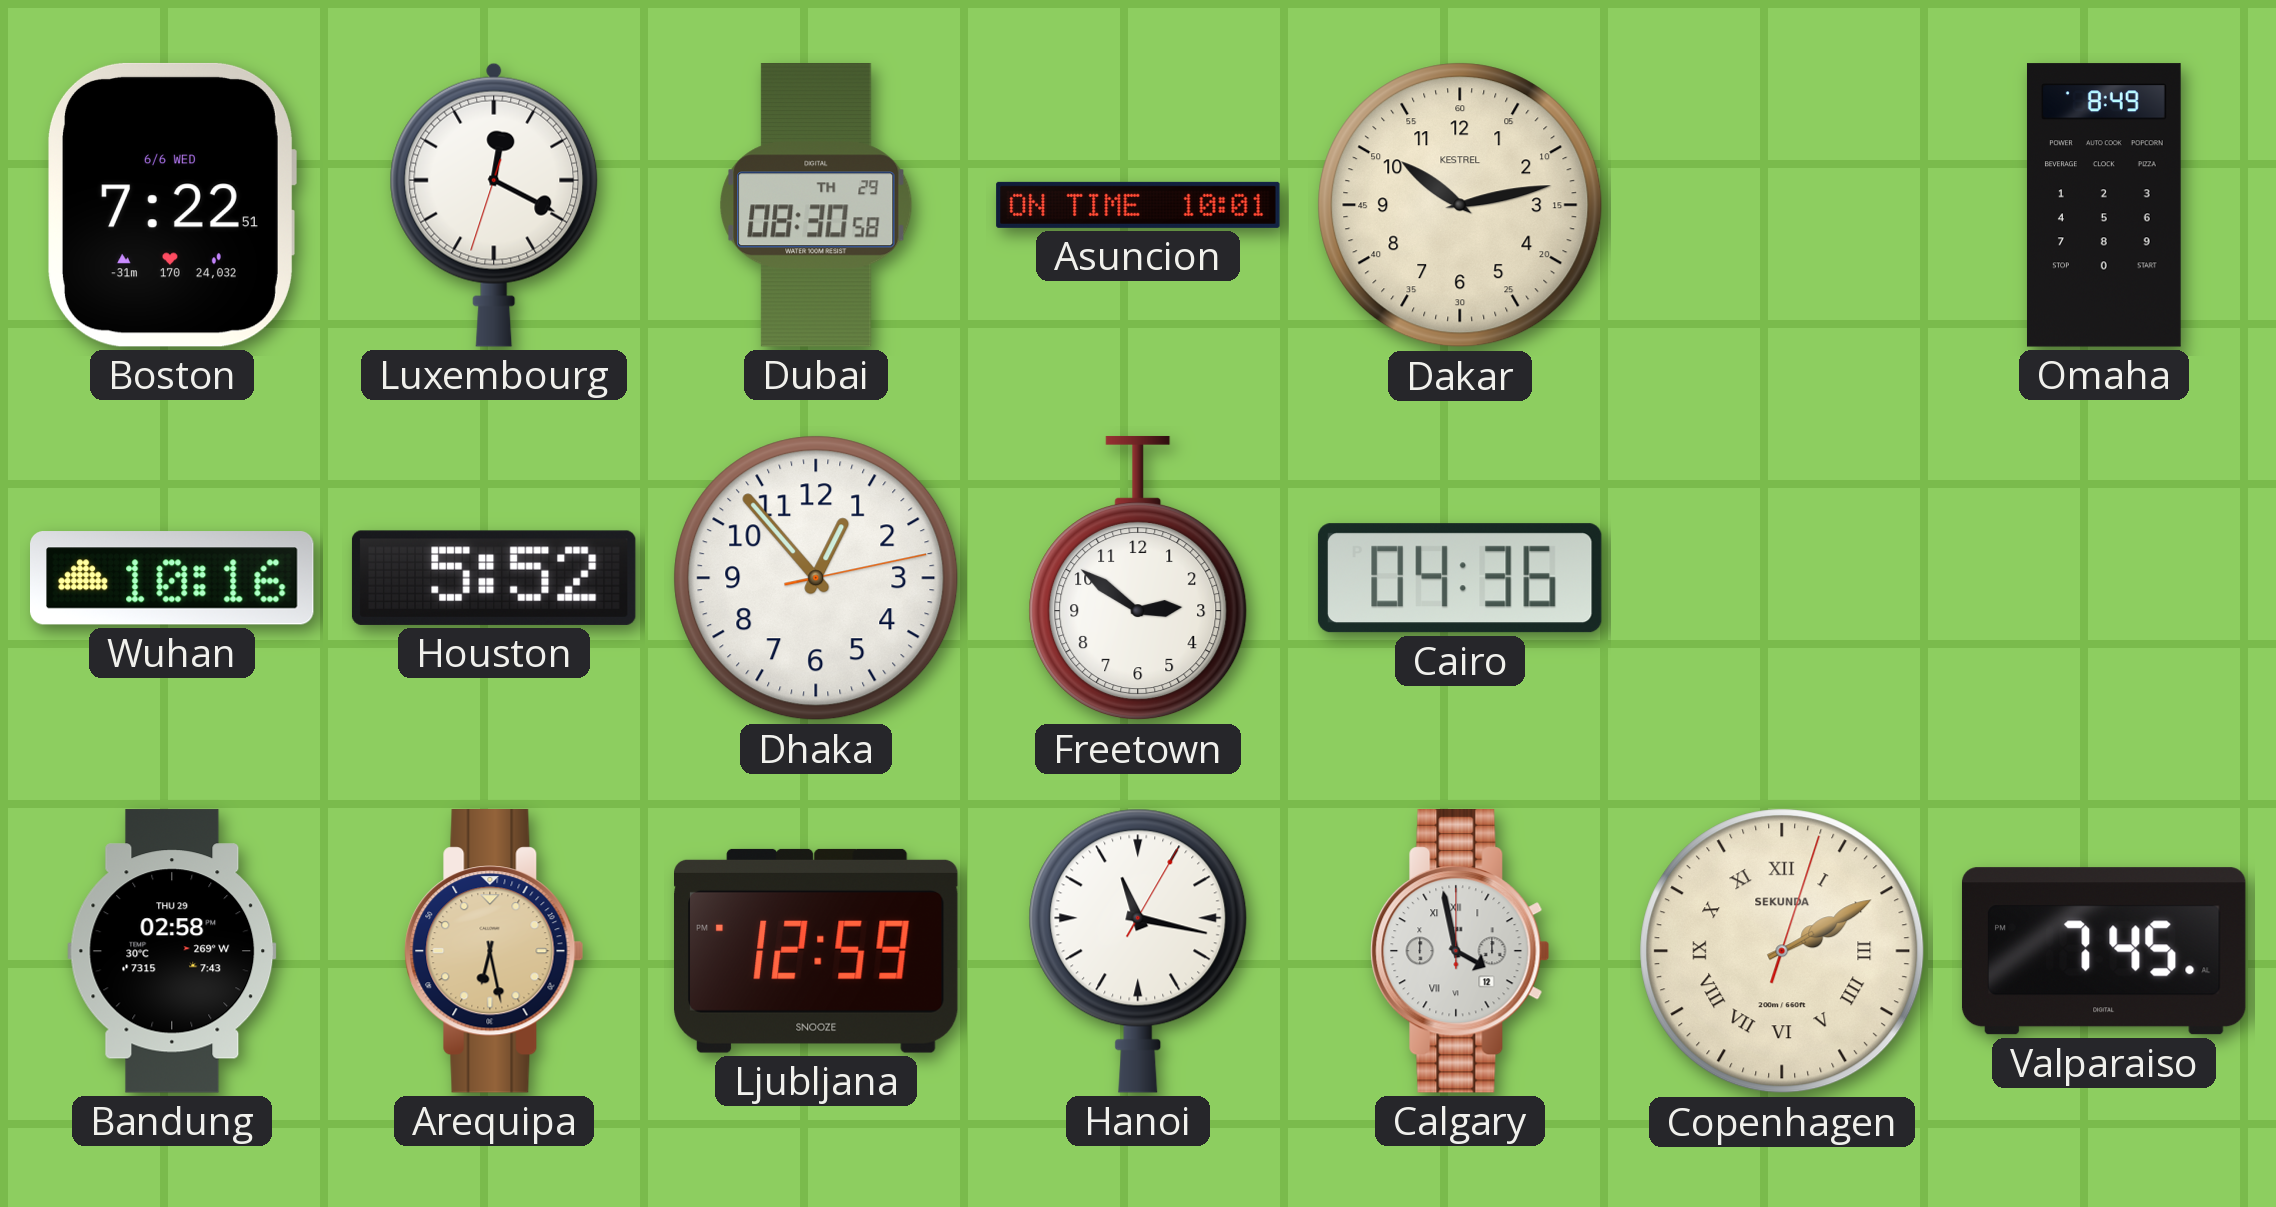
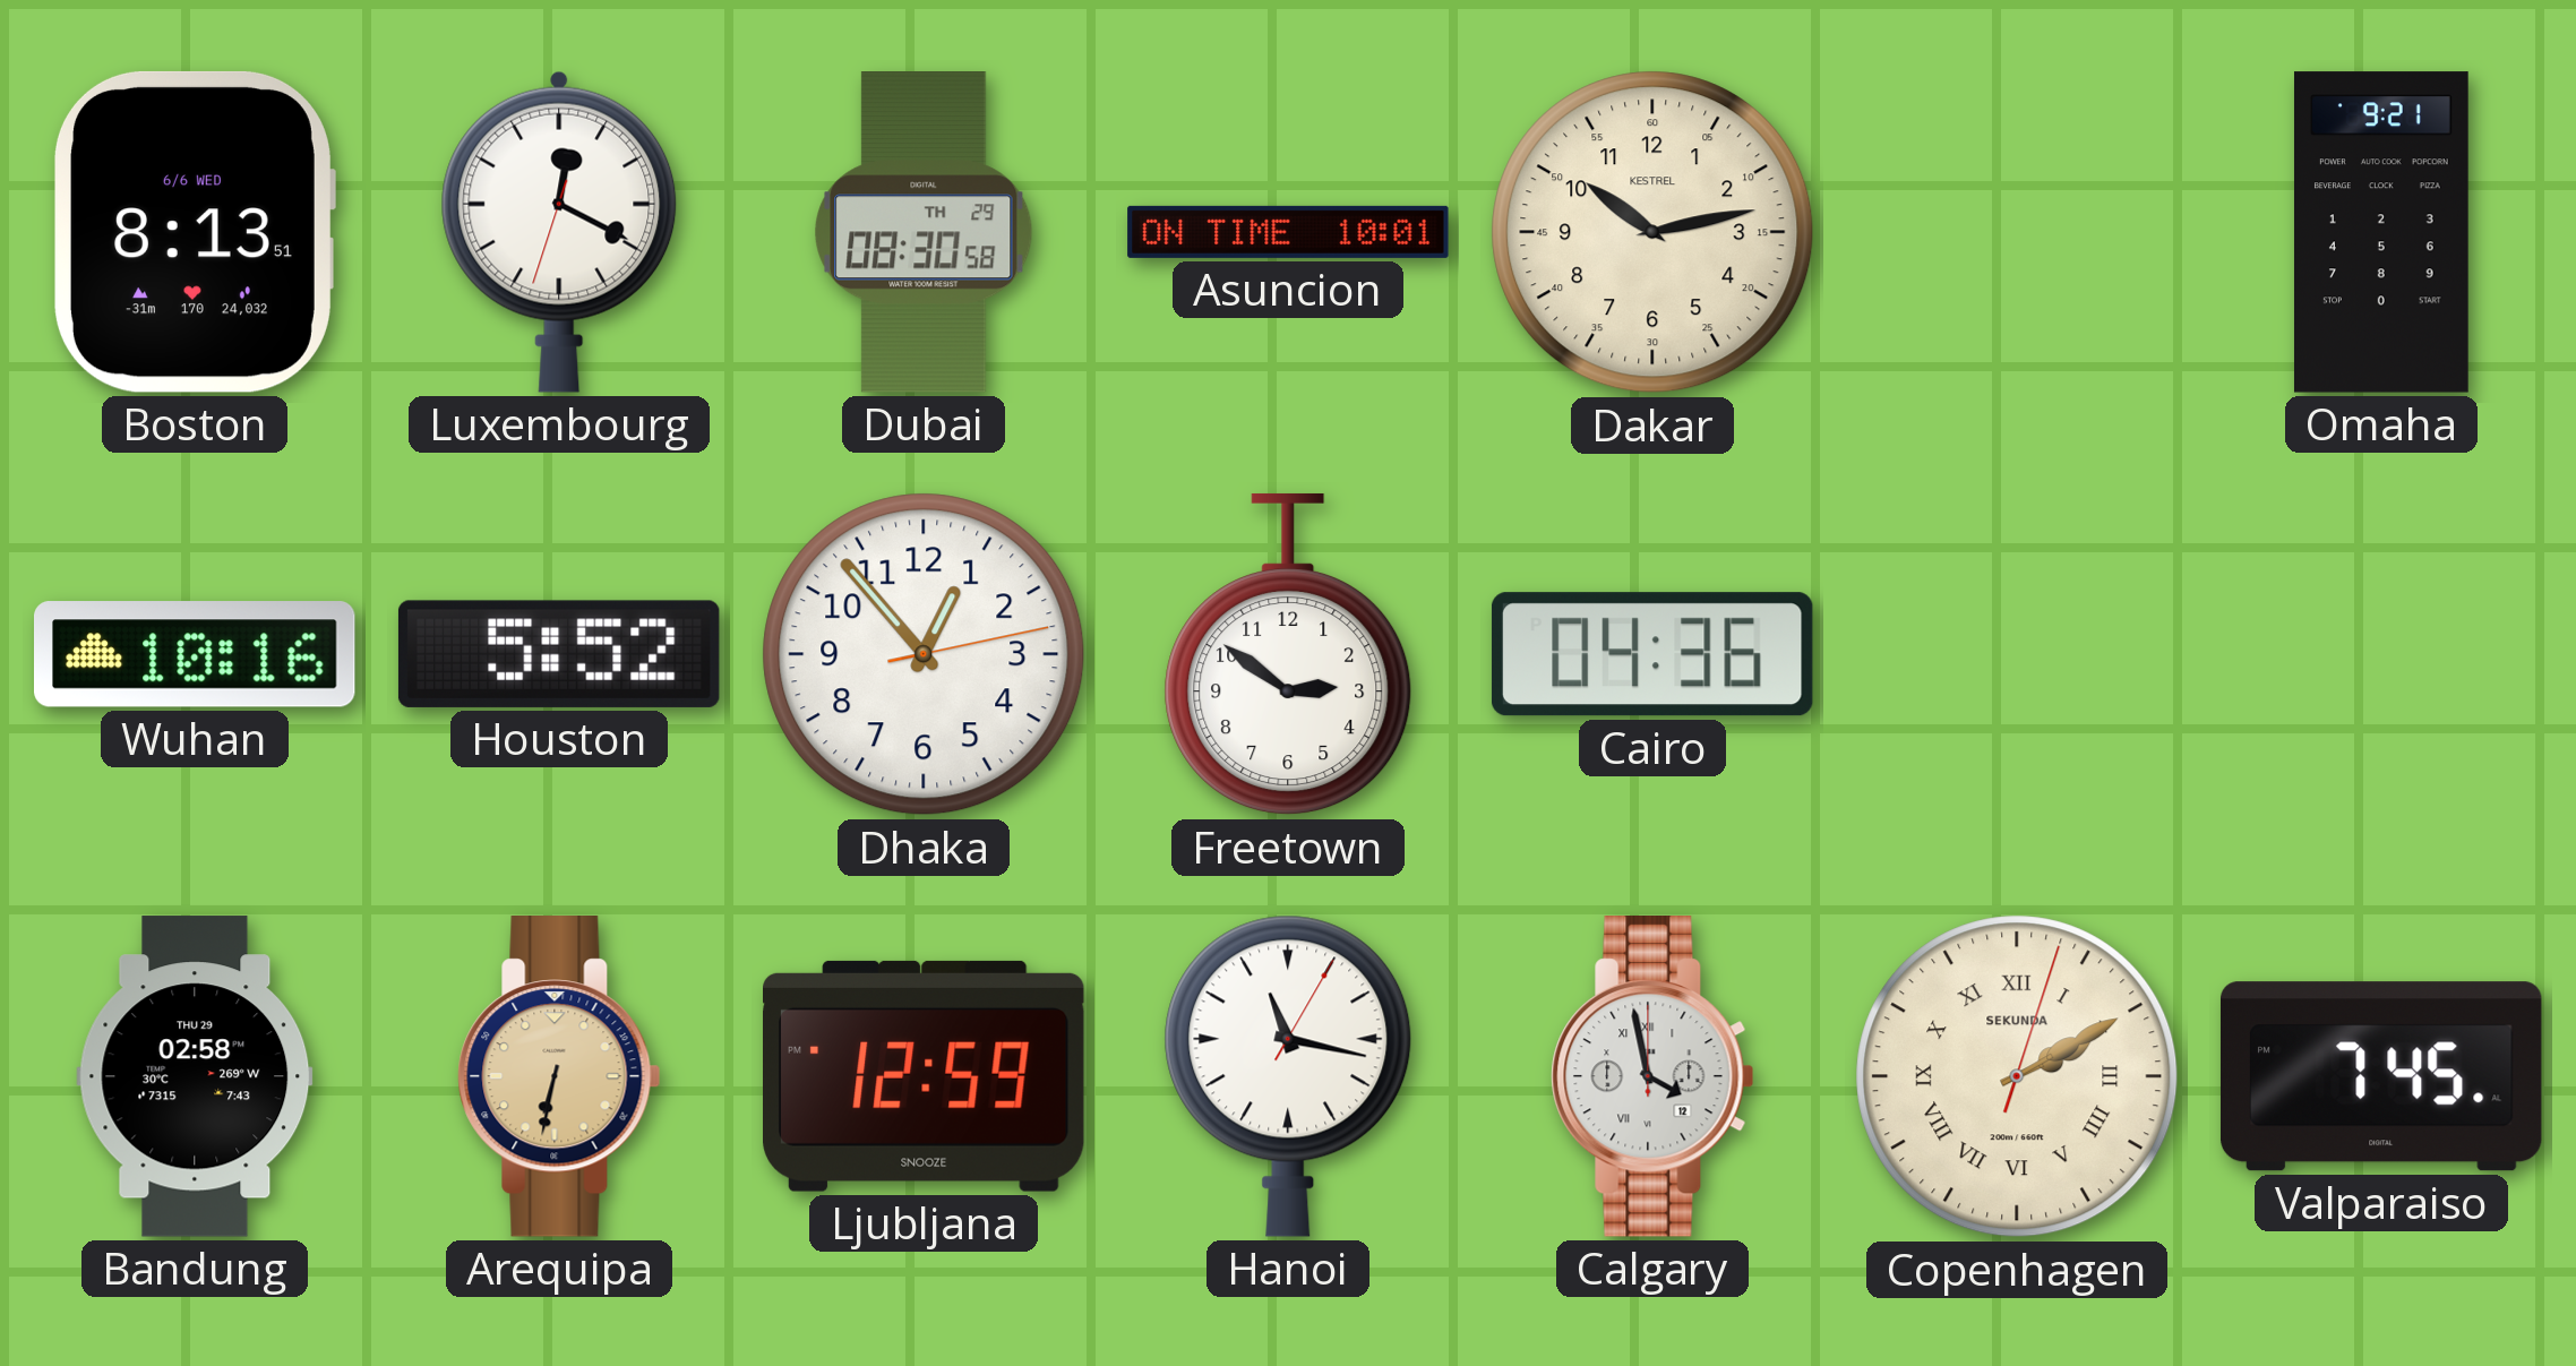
Boston: 7:22 -> 8:13
Omaha: 8:49 -> 9:21
Arequipa: 6:28 -> 6:32
